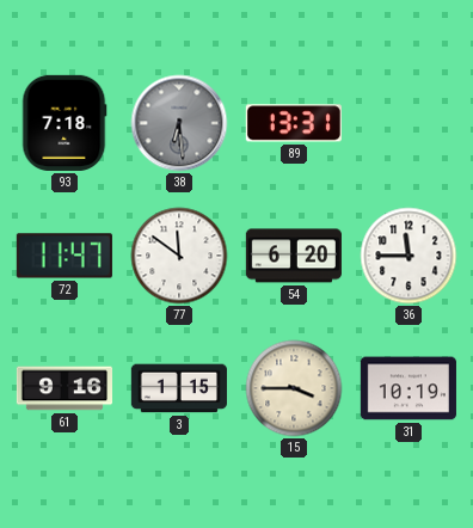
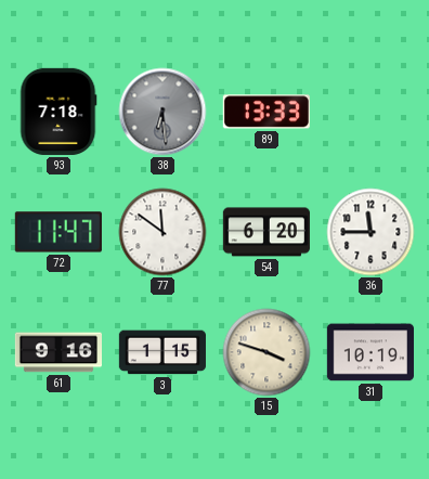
89: 13:31 -> 13:33
15: 3:45 -> 3:48
